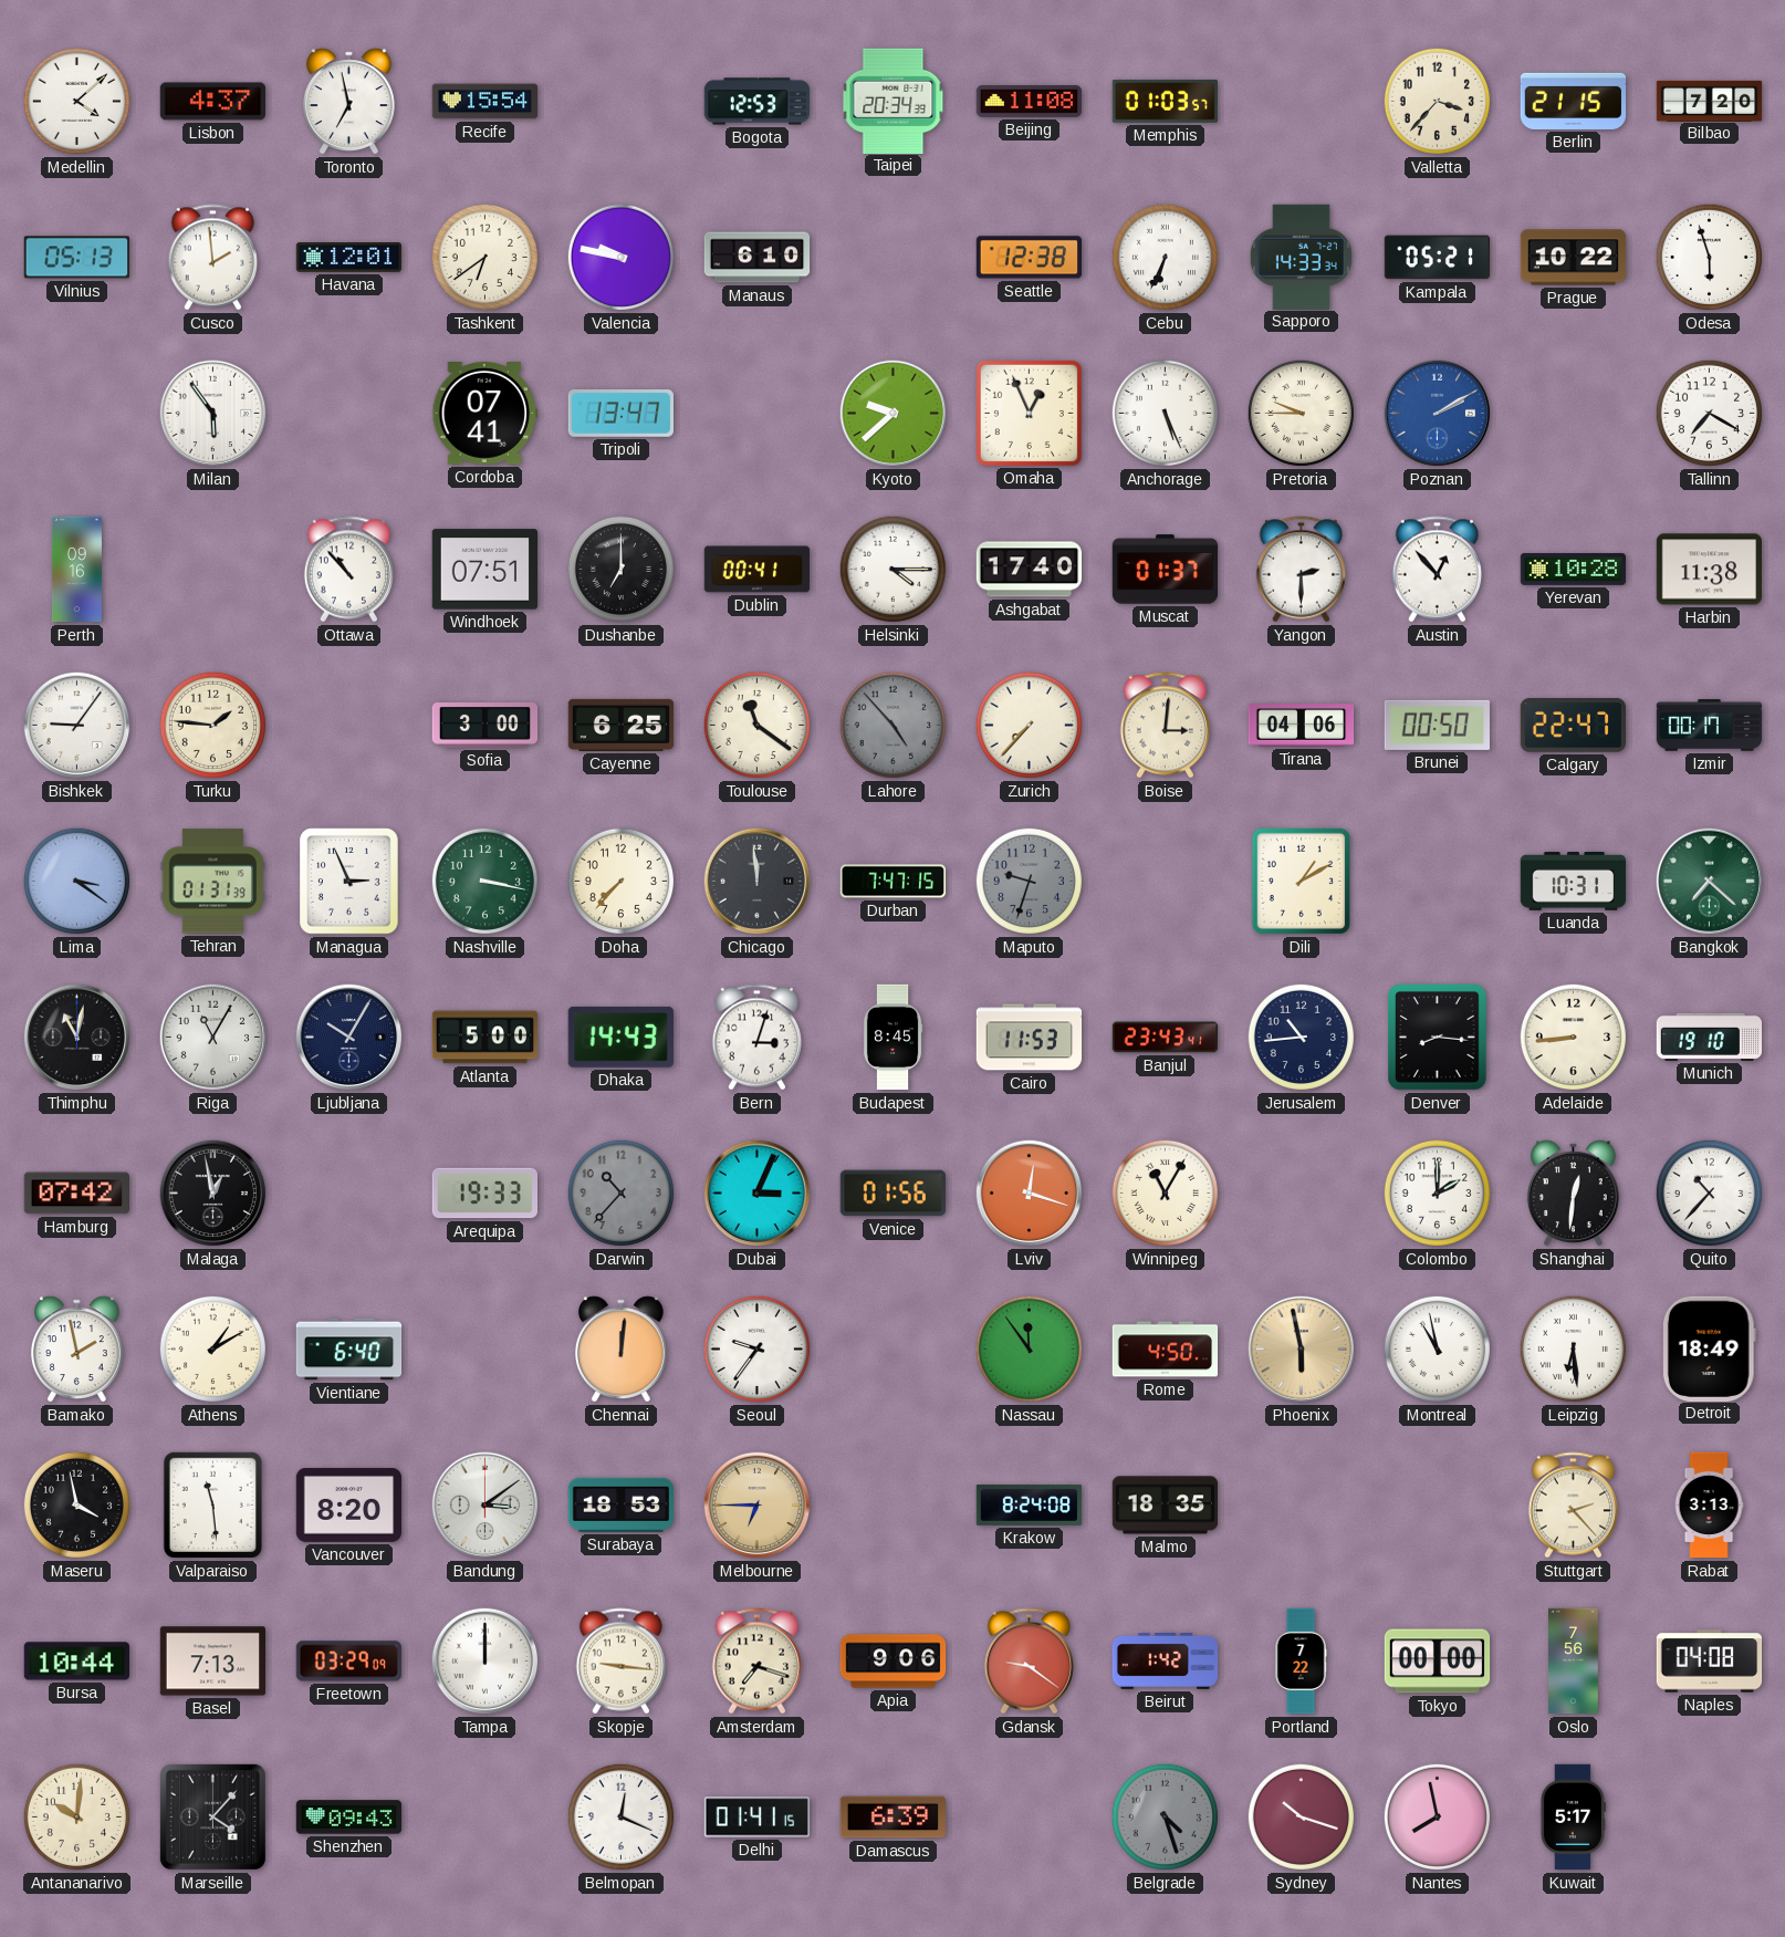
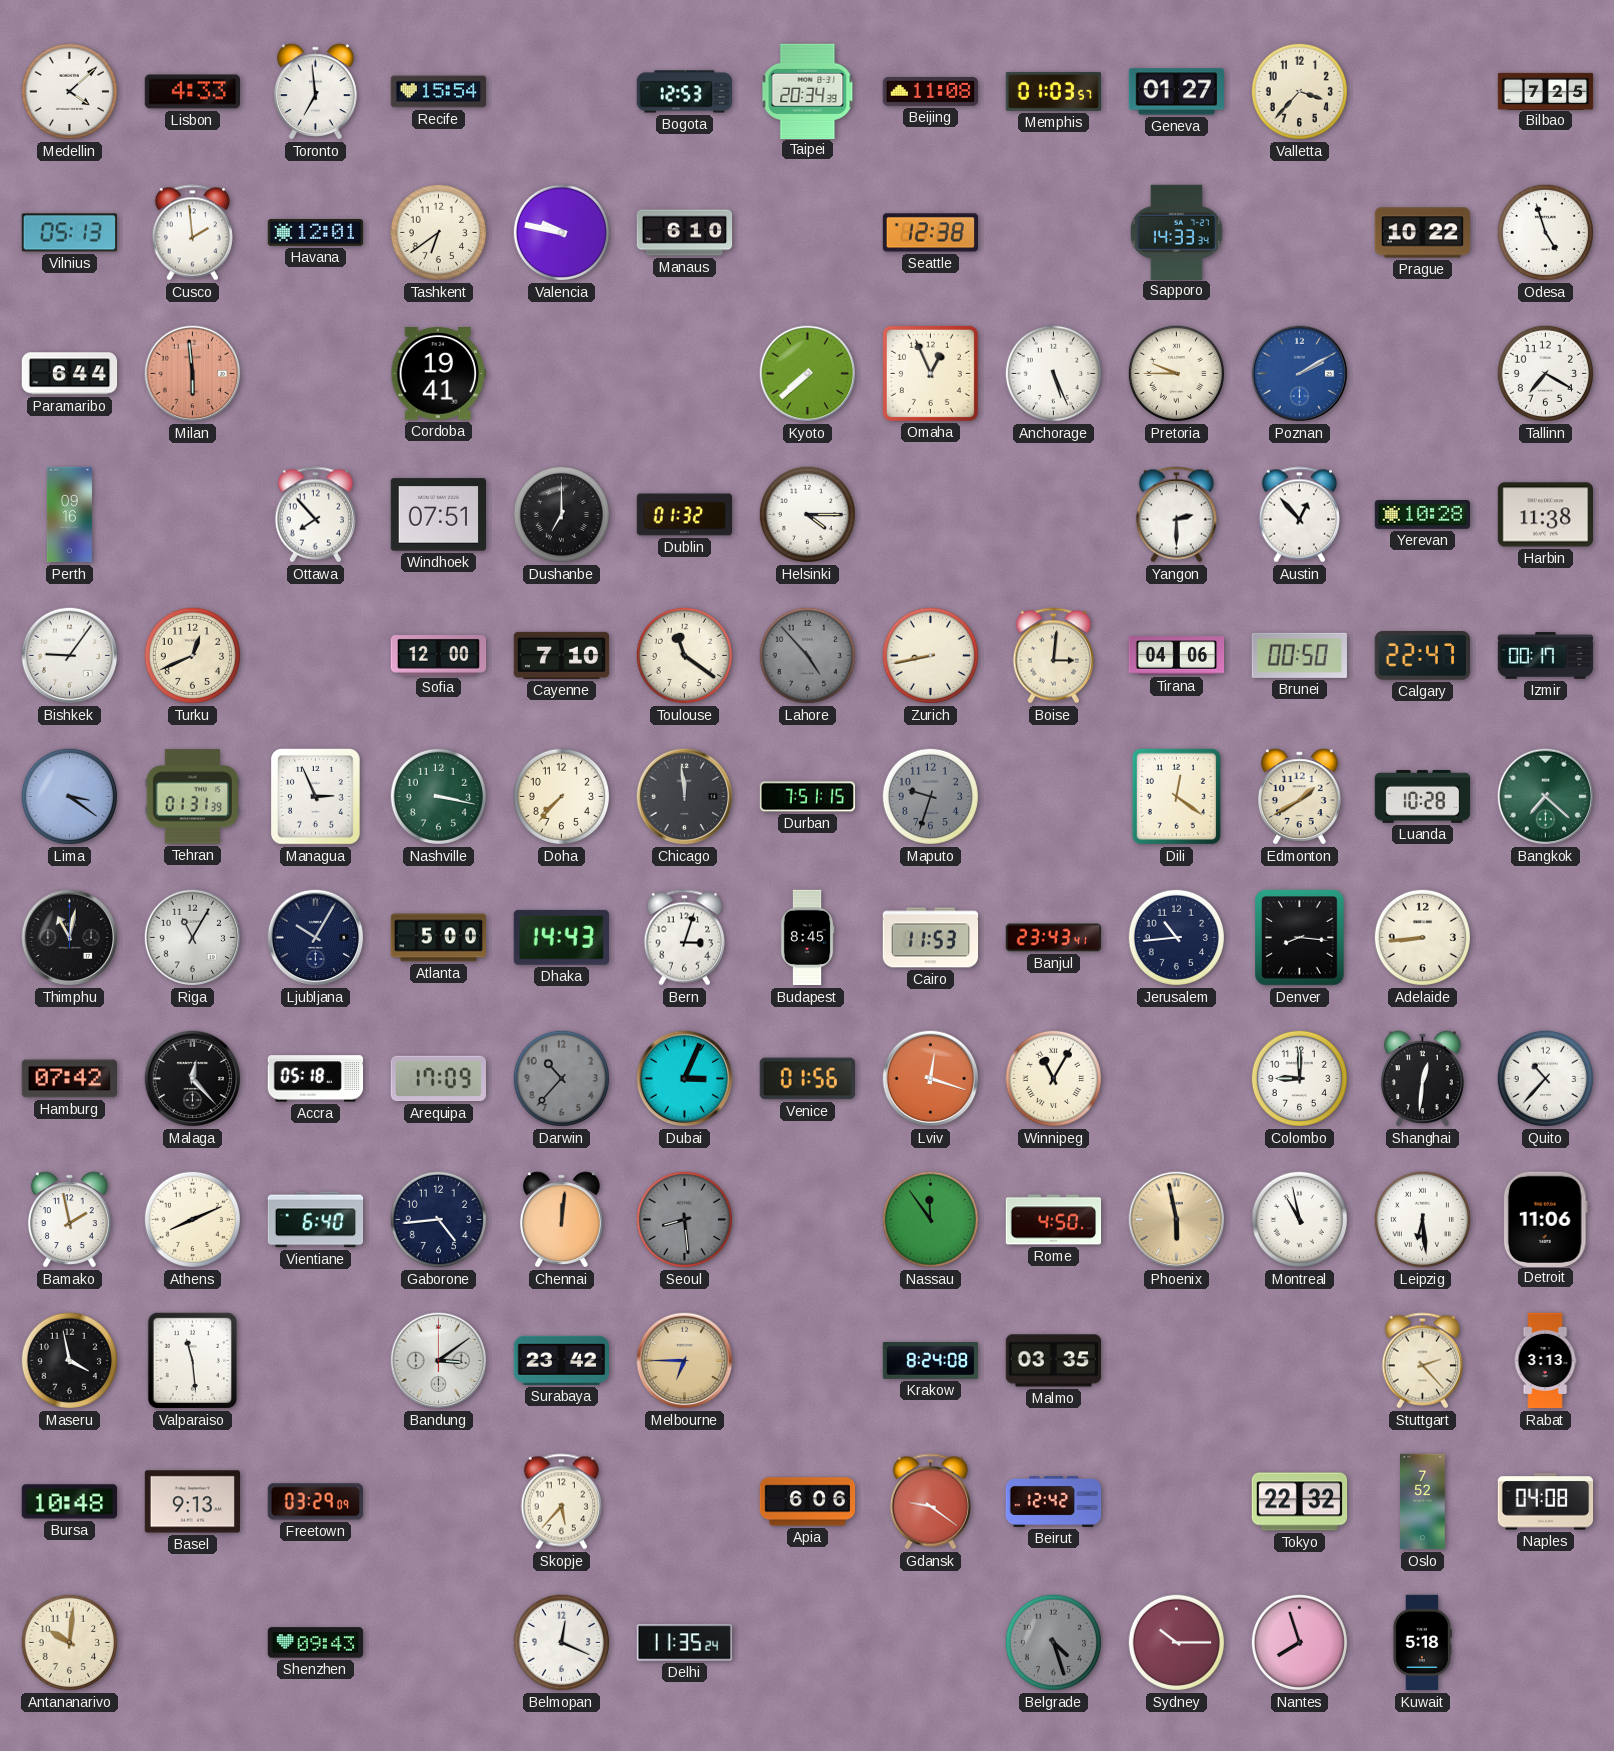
Lisbon: 4:37 -> 4:33
Toronto: 6:58 -> 6:59
Geneva: none -> 01:27
Berlin: 21:15 -> none
Bilbao: 7:20 -> 7:25
Cebu: 6:34 -> none
Kampala: 05:21 -> none
Odesa: 5:57 -> 4:57
Paramaribo: none -> 6:44
Milan: 5:54 -> 5:59
Milan dial: white -> salmon
Cordoba: 07:41 -> 19:41
Tripoli: 13:47 -> none
Kyoto: 9:38 -> 7:38
Ottawa: 10:53 -> 7:53
Dublin: 00:41 -> 01:32
Ashgabat: 17:40 -> none
Muscat: 01:37 -> none
Turku: 1:46 -> 12:41
Sofia: 3:00 -> 12:00
Cayenne: 6:25 -> 7:10
Zurich: 7:37 -> 8:43
Durban: 7:47 -> 7:51
Dili: 1:10 -> 12:21
Edmonton: none -> 1:40
Luanda: 10:31 -> 10:28
Munich: 19:10 -> none
Malaga: 12:58 -> 12:23
Accra: none -> 05:18
Arequipa: 19:33 -> 17:09
Colombo: 2:00 -> 9:00
Athens: 1:10 -> 8:11
Gaborone: none -> 4:44
Seoul: 9:36 -> 8:29
Seoul dial: white -> grey
Detroit: 18:49 -> 11:06
Vancouver: 8:20 -> none
Surabaya: 18:53 -> 23:42
Malmo: 18:35 -> 03:35
Bursa: 10:44 -> 10:48
Basel: 7:13 -> 9:13
Tampa: 12:00 -> none
Skopje: 9:16 -> 5:37
Amsterdam: 7:18 -> none
Apia: 9:06 -> 6:06
Beirut: 1:42 -> 12:42
Portland: 7:22 -> none
Tokyo: 00:00 -> 22:32
Oslo: 7:56 -> 7:52
Marseille: 4:07 -> none
Delhi: 01:41 -> 11:35
Damascus: 6:39 -> none
Sydney: 10:18 -> 10:15
Nantes: 7:58 -> 7:57
Kuwait: 5:17 -> 5:18
